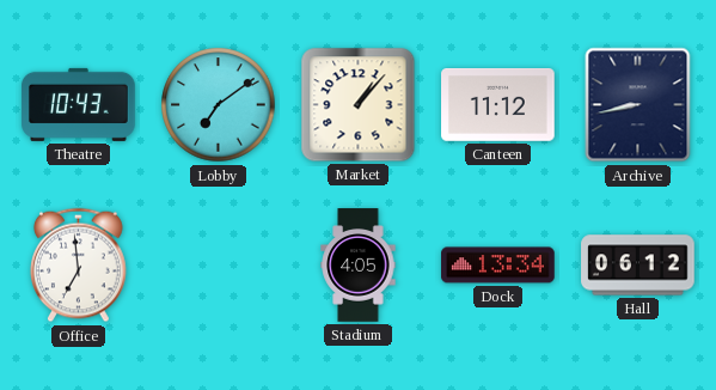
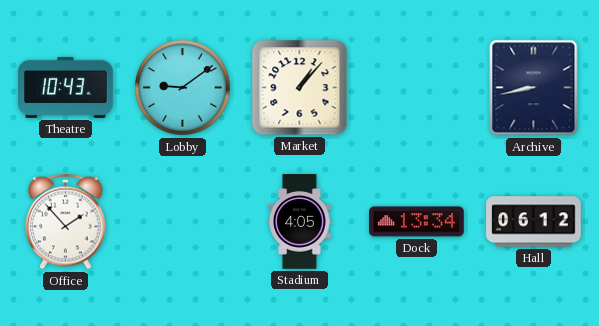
Lobby: 7:09 -> 9:09
Canteen: 11:12 -> none
Office: 6:59 -> 1:53
